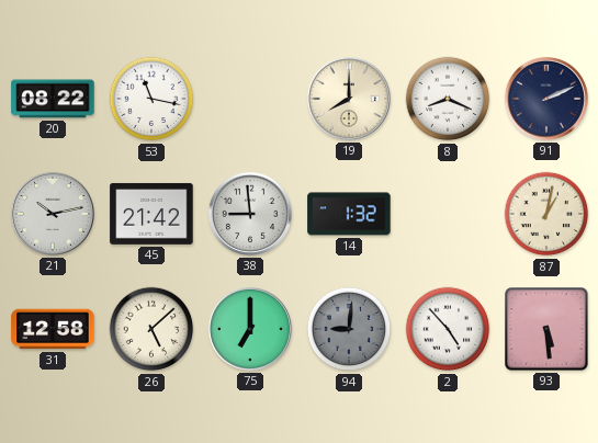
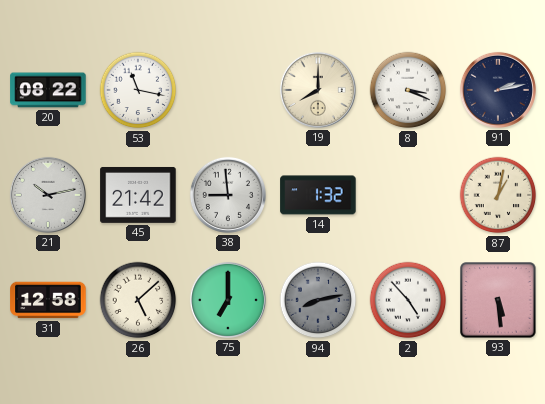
8: 8:19 -> 3:19
91: 2:11 -> 2:13
94: 9:01 -> 8:13
